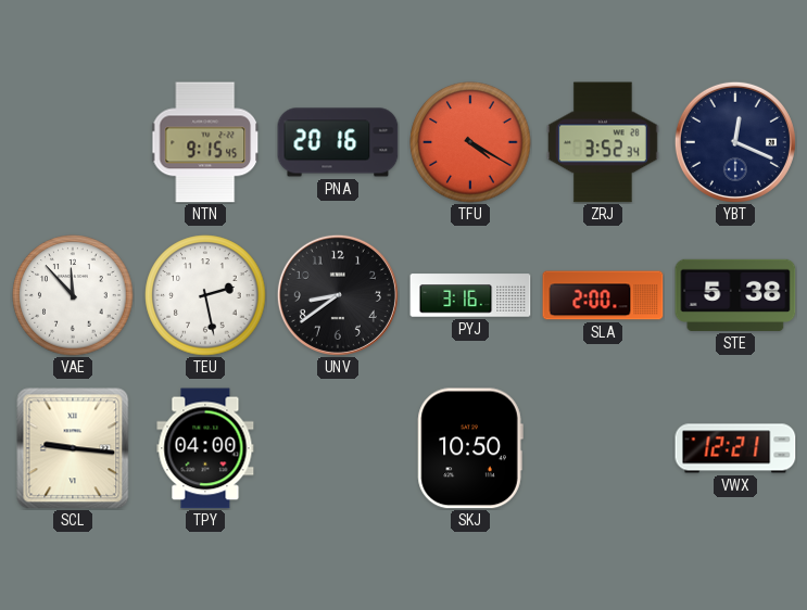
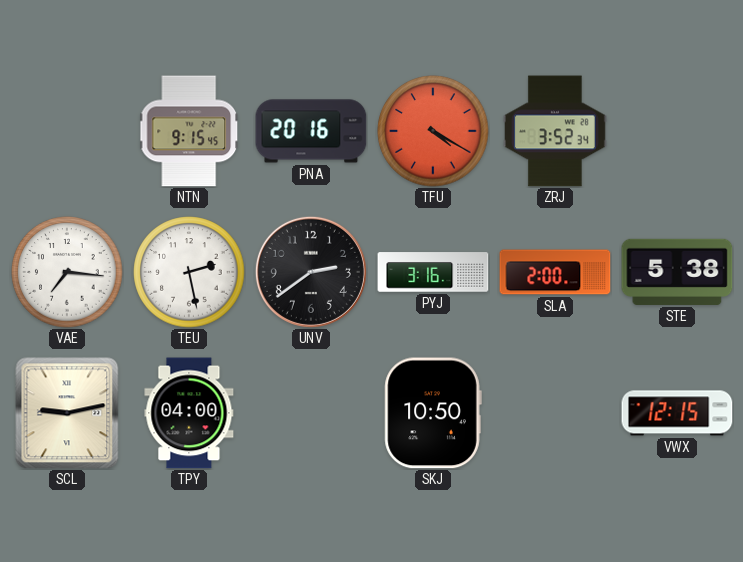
YBT: 12:19 -> none
VAE: 11:53 -> 7:16
UNV: 8:39 -> 2:39
SCL: 9:16 -> 9:13
VWX: 12:21 -> 12:15
